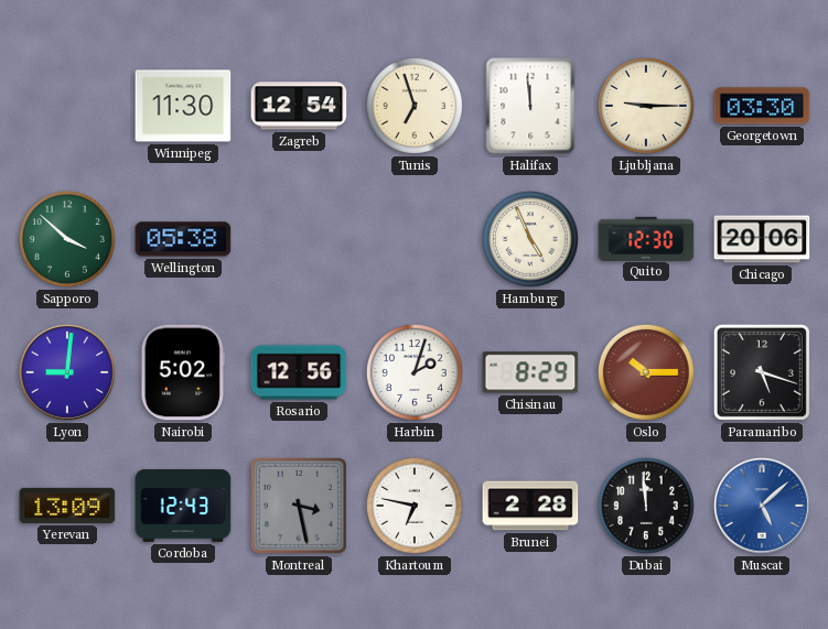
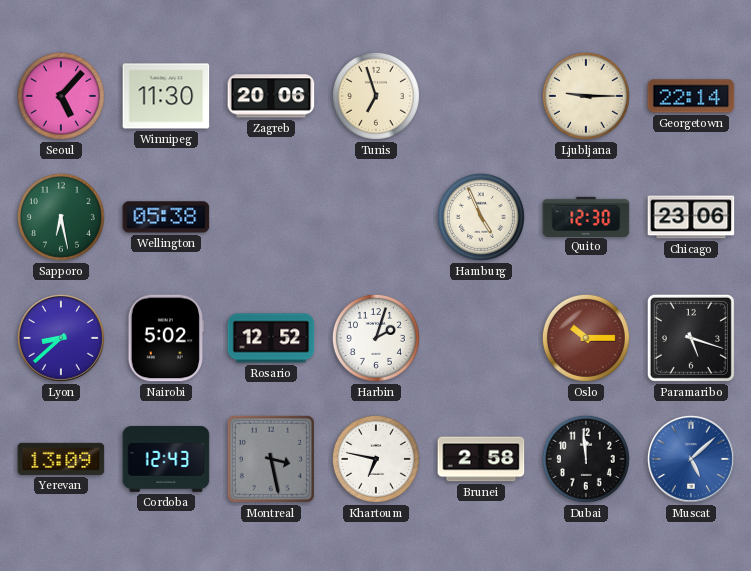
Seoul: none -> 5:07
Zagreb: 12:54 -> 20:06
Halifax: 11:59 -> none
Georgetown: 03:30 -> 22:14
Sapporo: 3:52 -> 6:28
Chicago: 20:06 -> 23:06
Lyon: 9:01 -> 8:38
Rosario: 12:56 -> 12:52
Chisinau: 8:29 -> none
Brunei: 2:28 -> 2:58
